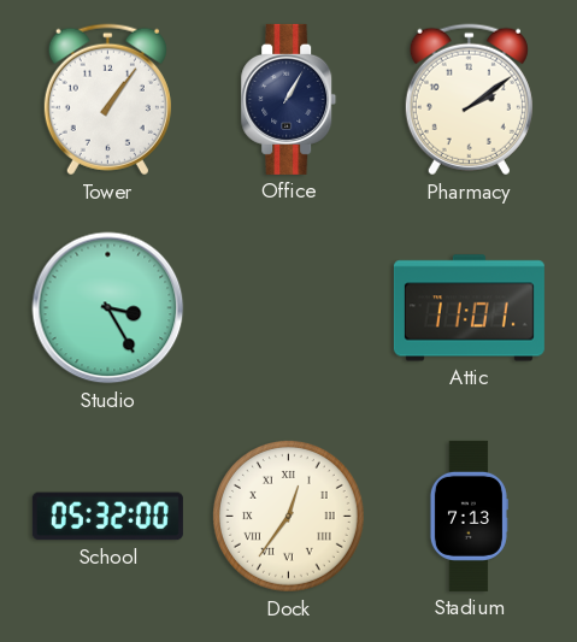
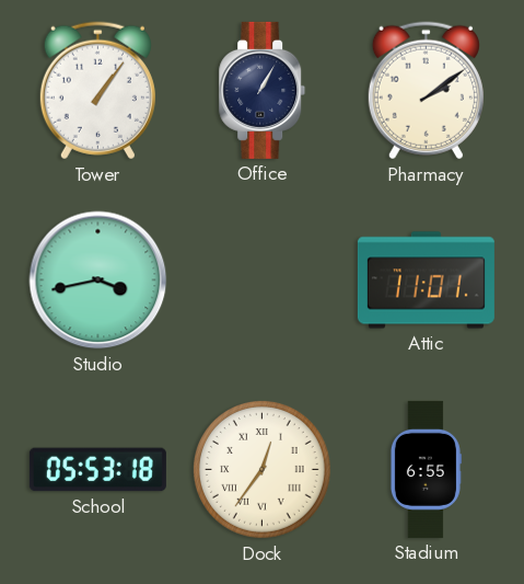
Studio: 3:25 -> 3:43
School: 05:32 -> 05:53
Stadium: 7:13 -> 6:55
